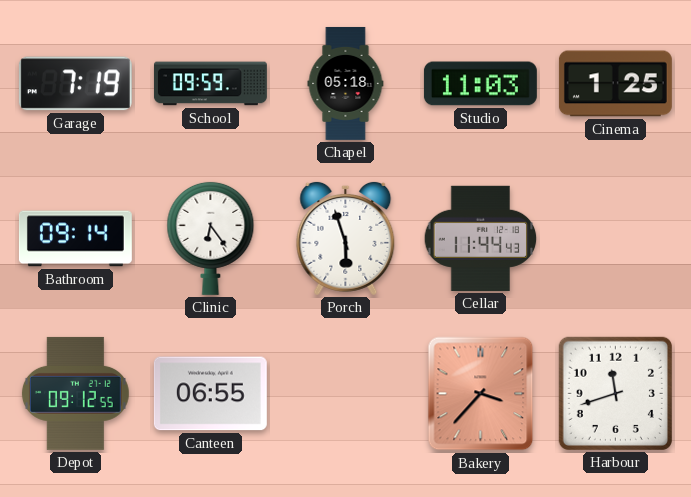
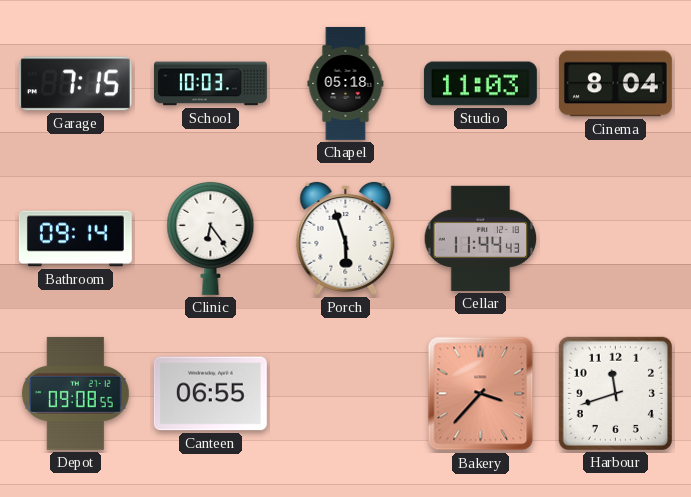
Garage: 7:19 -> 7:15
School: 09:59 -> 10:03
Cinema: 1:25 -> 8:04
Depot: 09:12 -> 09:08
